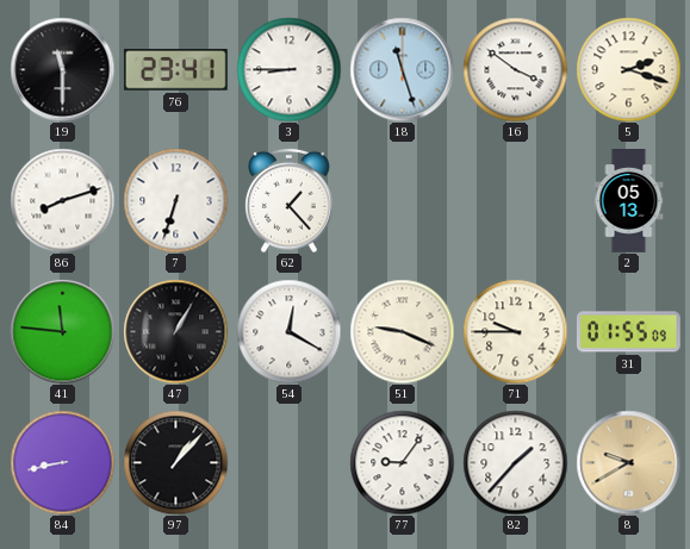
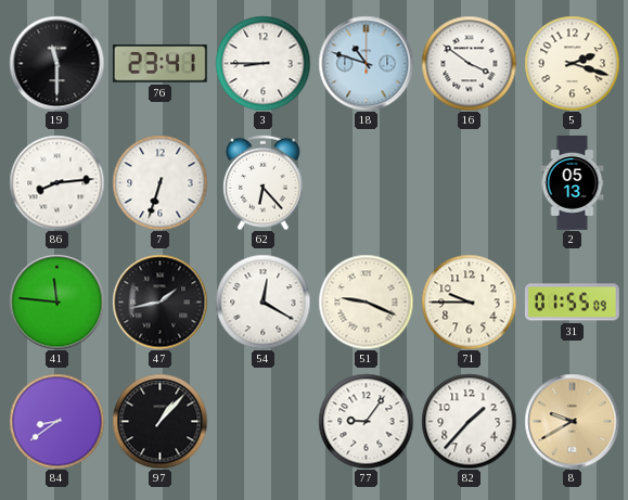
18: 11:27 -> 10:48
86: 8:12 -> 8:14
62: 1:23 -> 6:23
47: 1:05 -> 1:43
84: 8:43 -> 8:39
